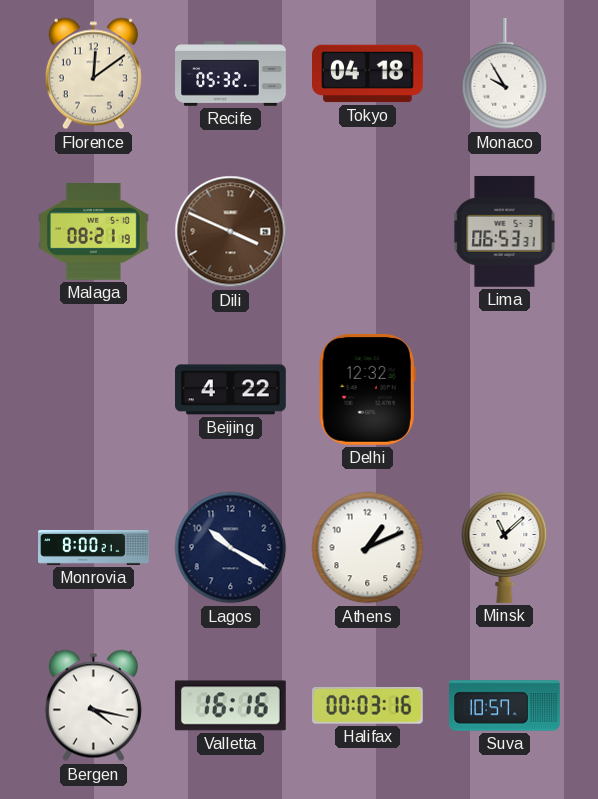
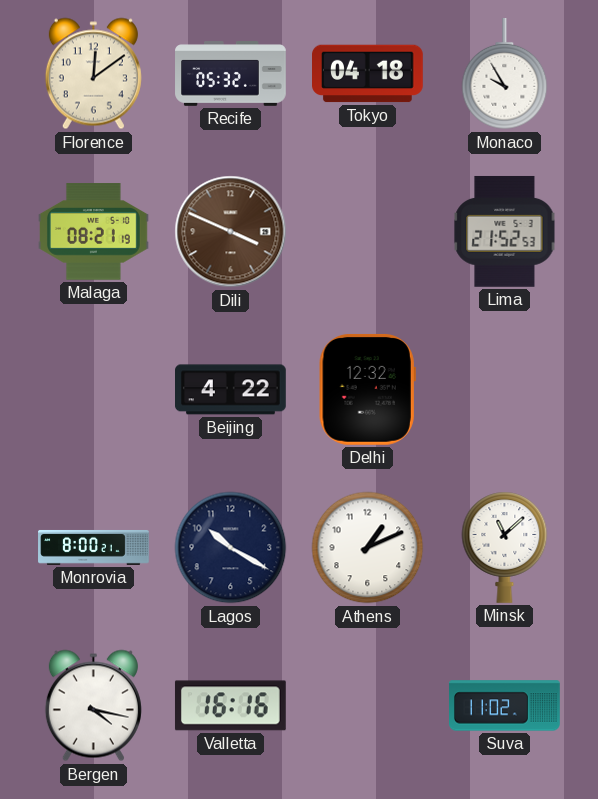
Lima: 06:53 -> 21:52
Halifax: 00:03 -> none
Suva: 10:57 -> 11:02
